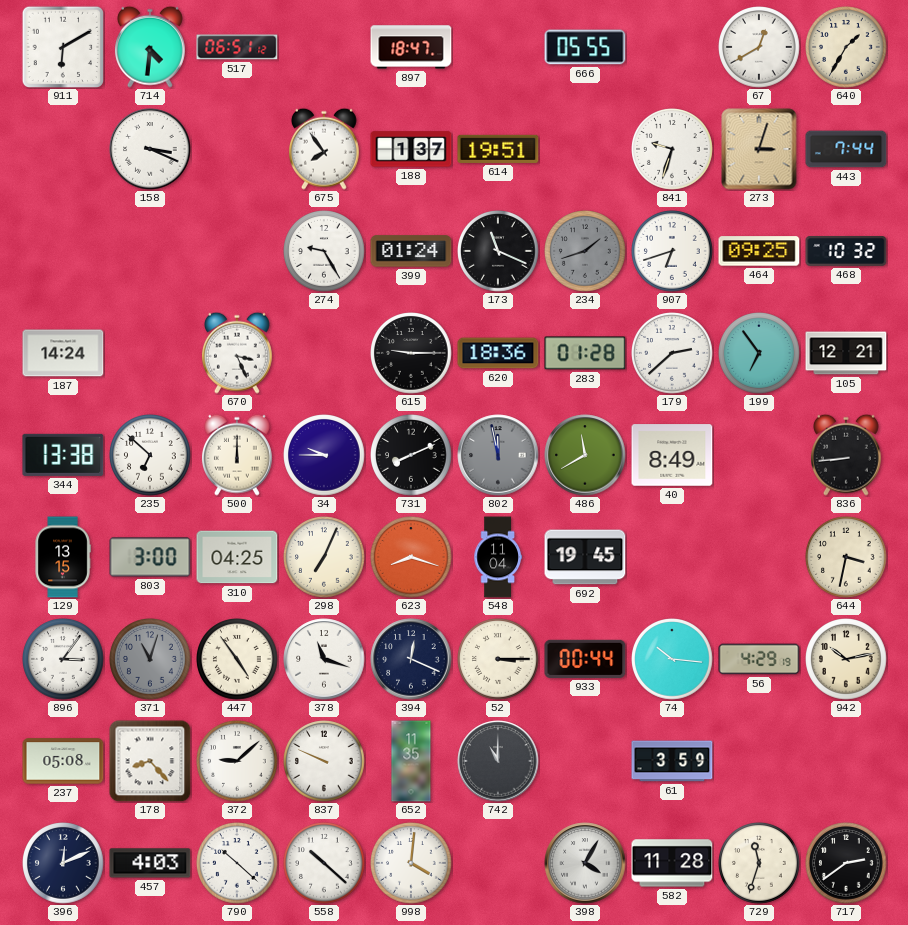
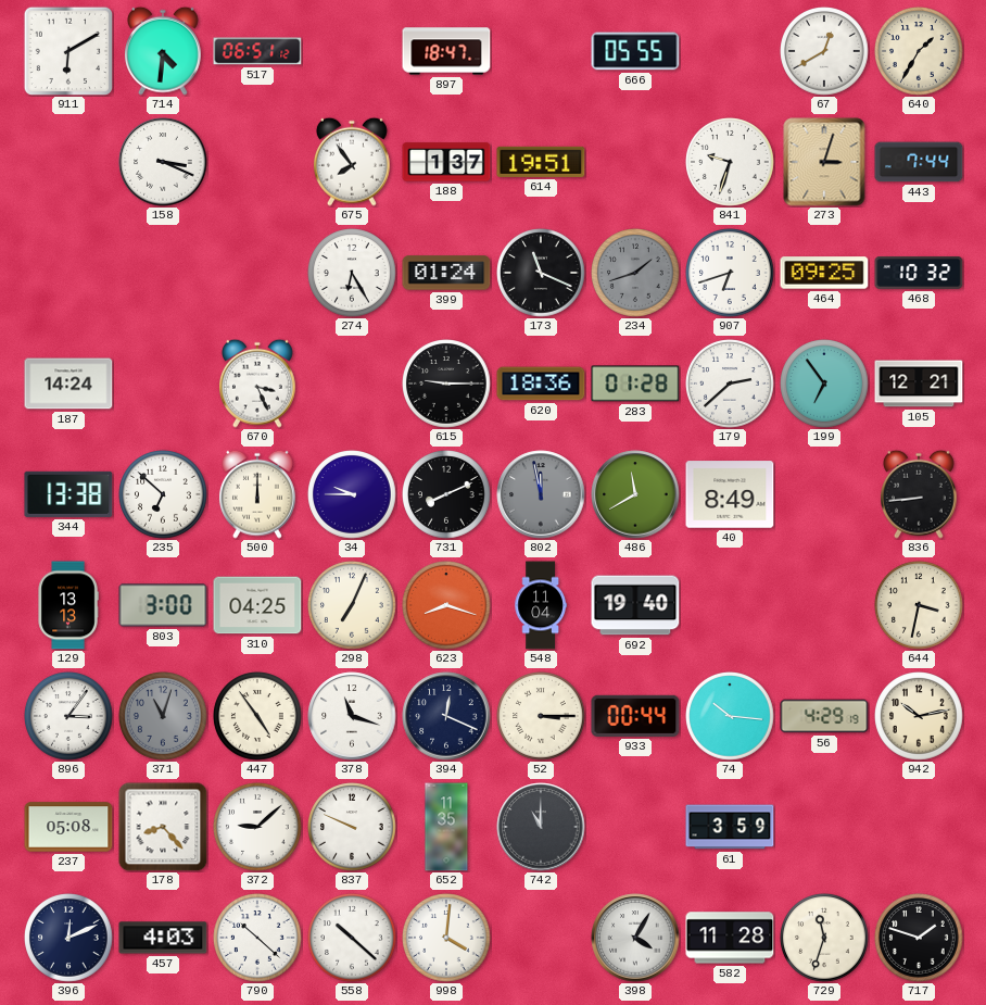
274: 9:25 -> 6:25
129: 13:15 -> 13:13
692: 19:45 -> 19:40
717: 2:39 -> 1:48
